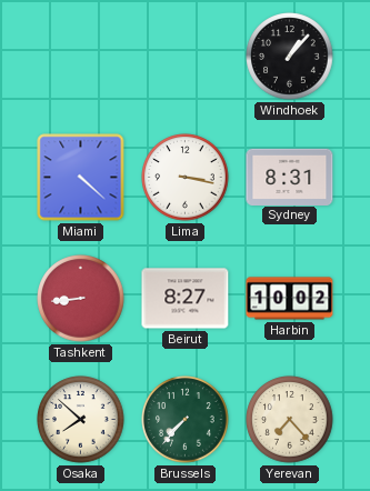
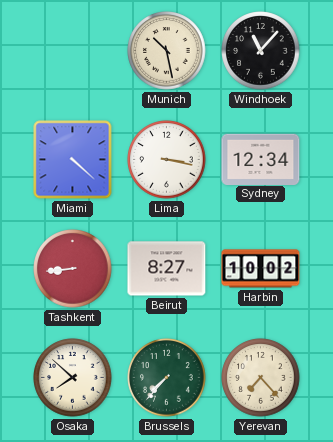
Munich: none -> 10:28
Windhoek: 1:07 -> 11:07
Sydney: 8:31 -> 12:34
